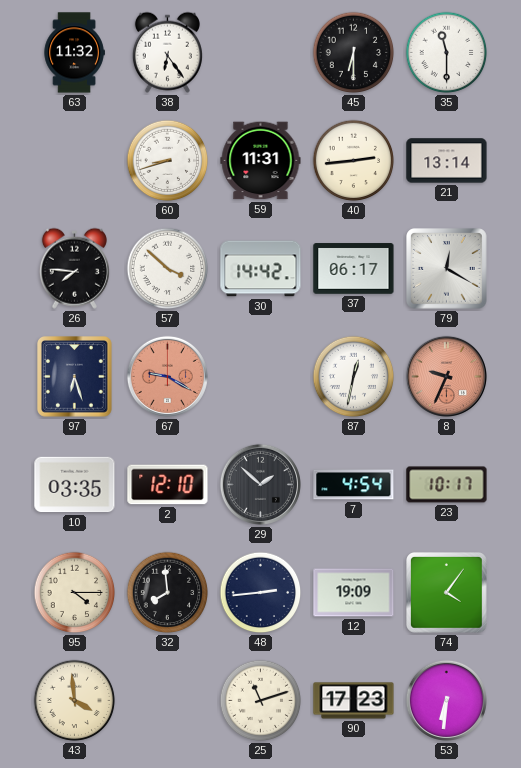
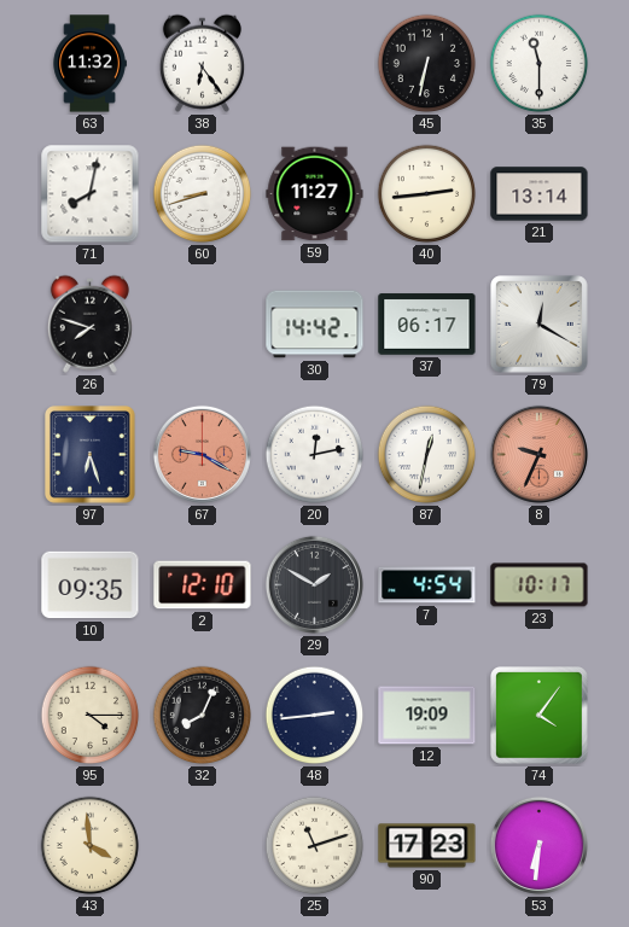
45: 6:30 -> 6:32
71: none -> 8:02
59: 11:31 -> 11:27
26: 7:46 -> 7:48
57: 3:52 -> none
20: none -> 12:13
10: 03:35 -> 09:35
29: 1:52 -> 1:50
32: 7:59 -> 8:04
